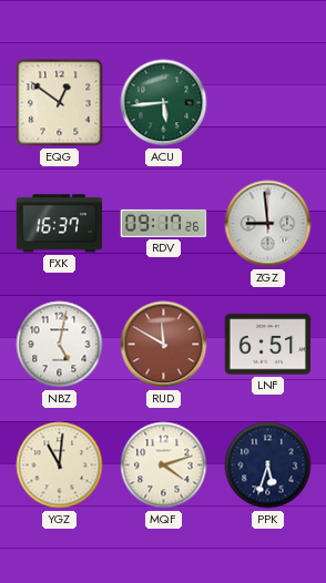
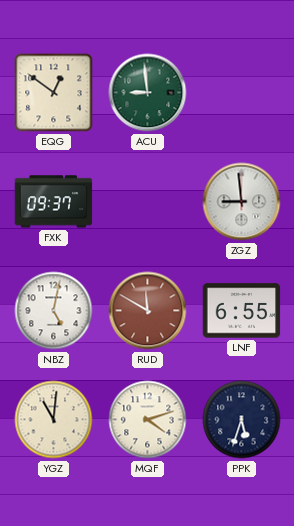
ACU: 5:44 -> 8:59
FXK: 16:37 -> 09:37
RDV: 09:17 -> none
LNF: 6:51 -> 6:55
